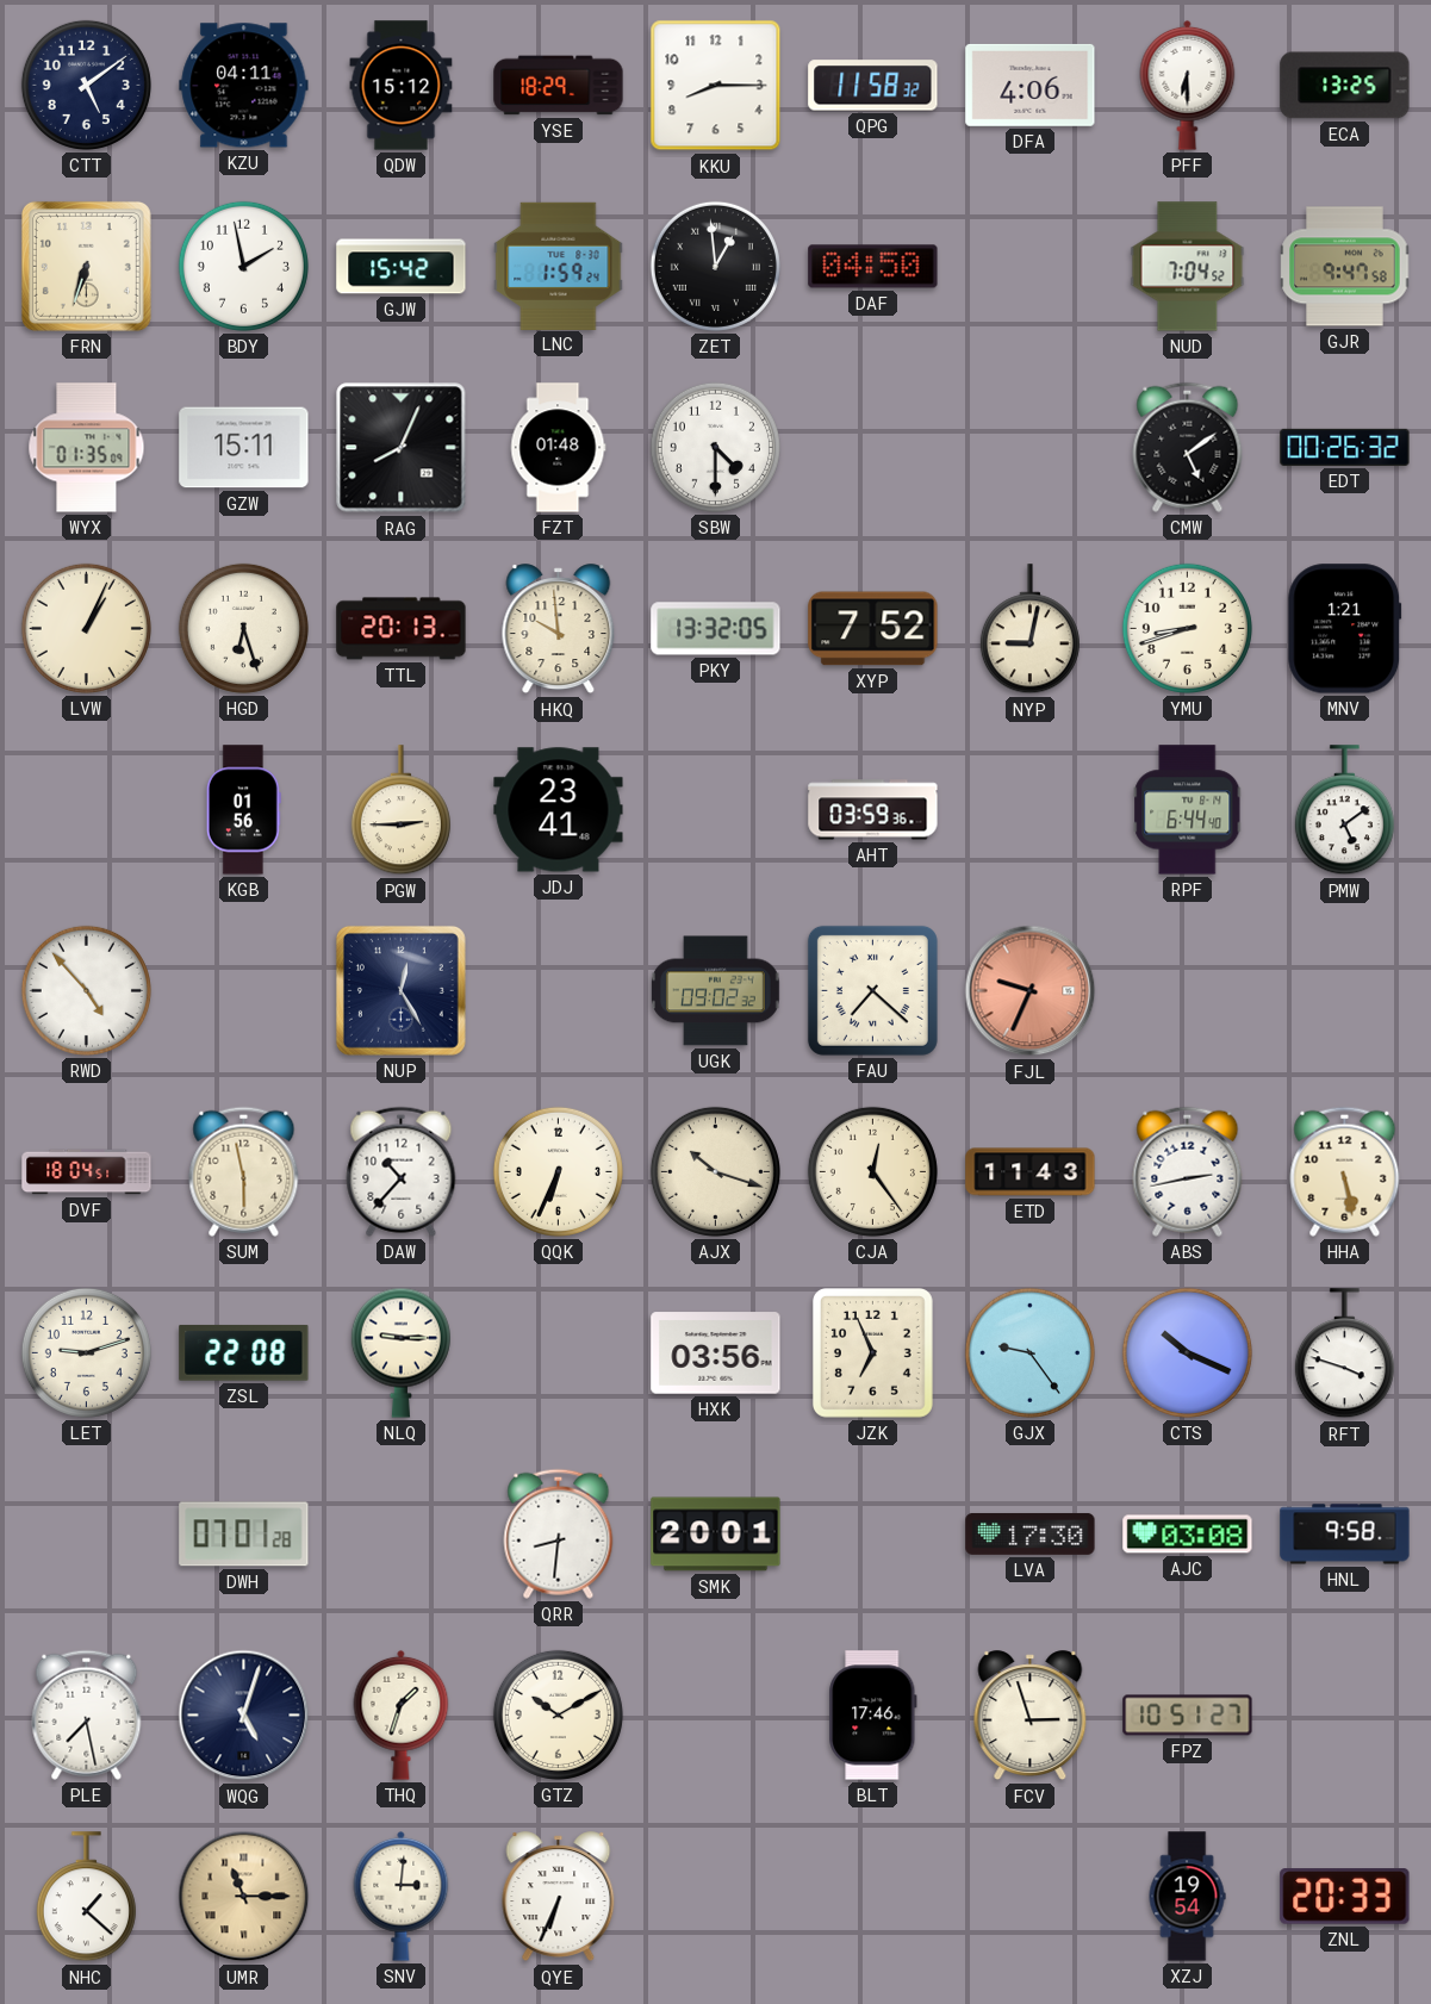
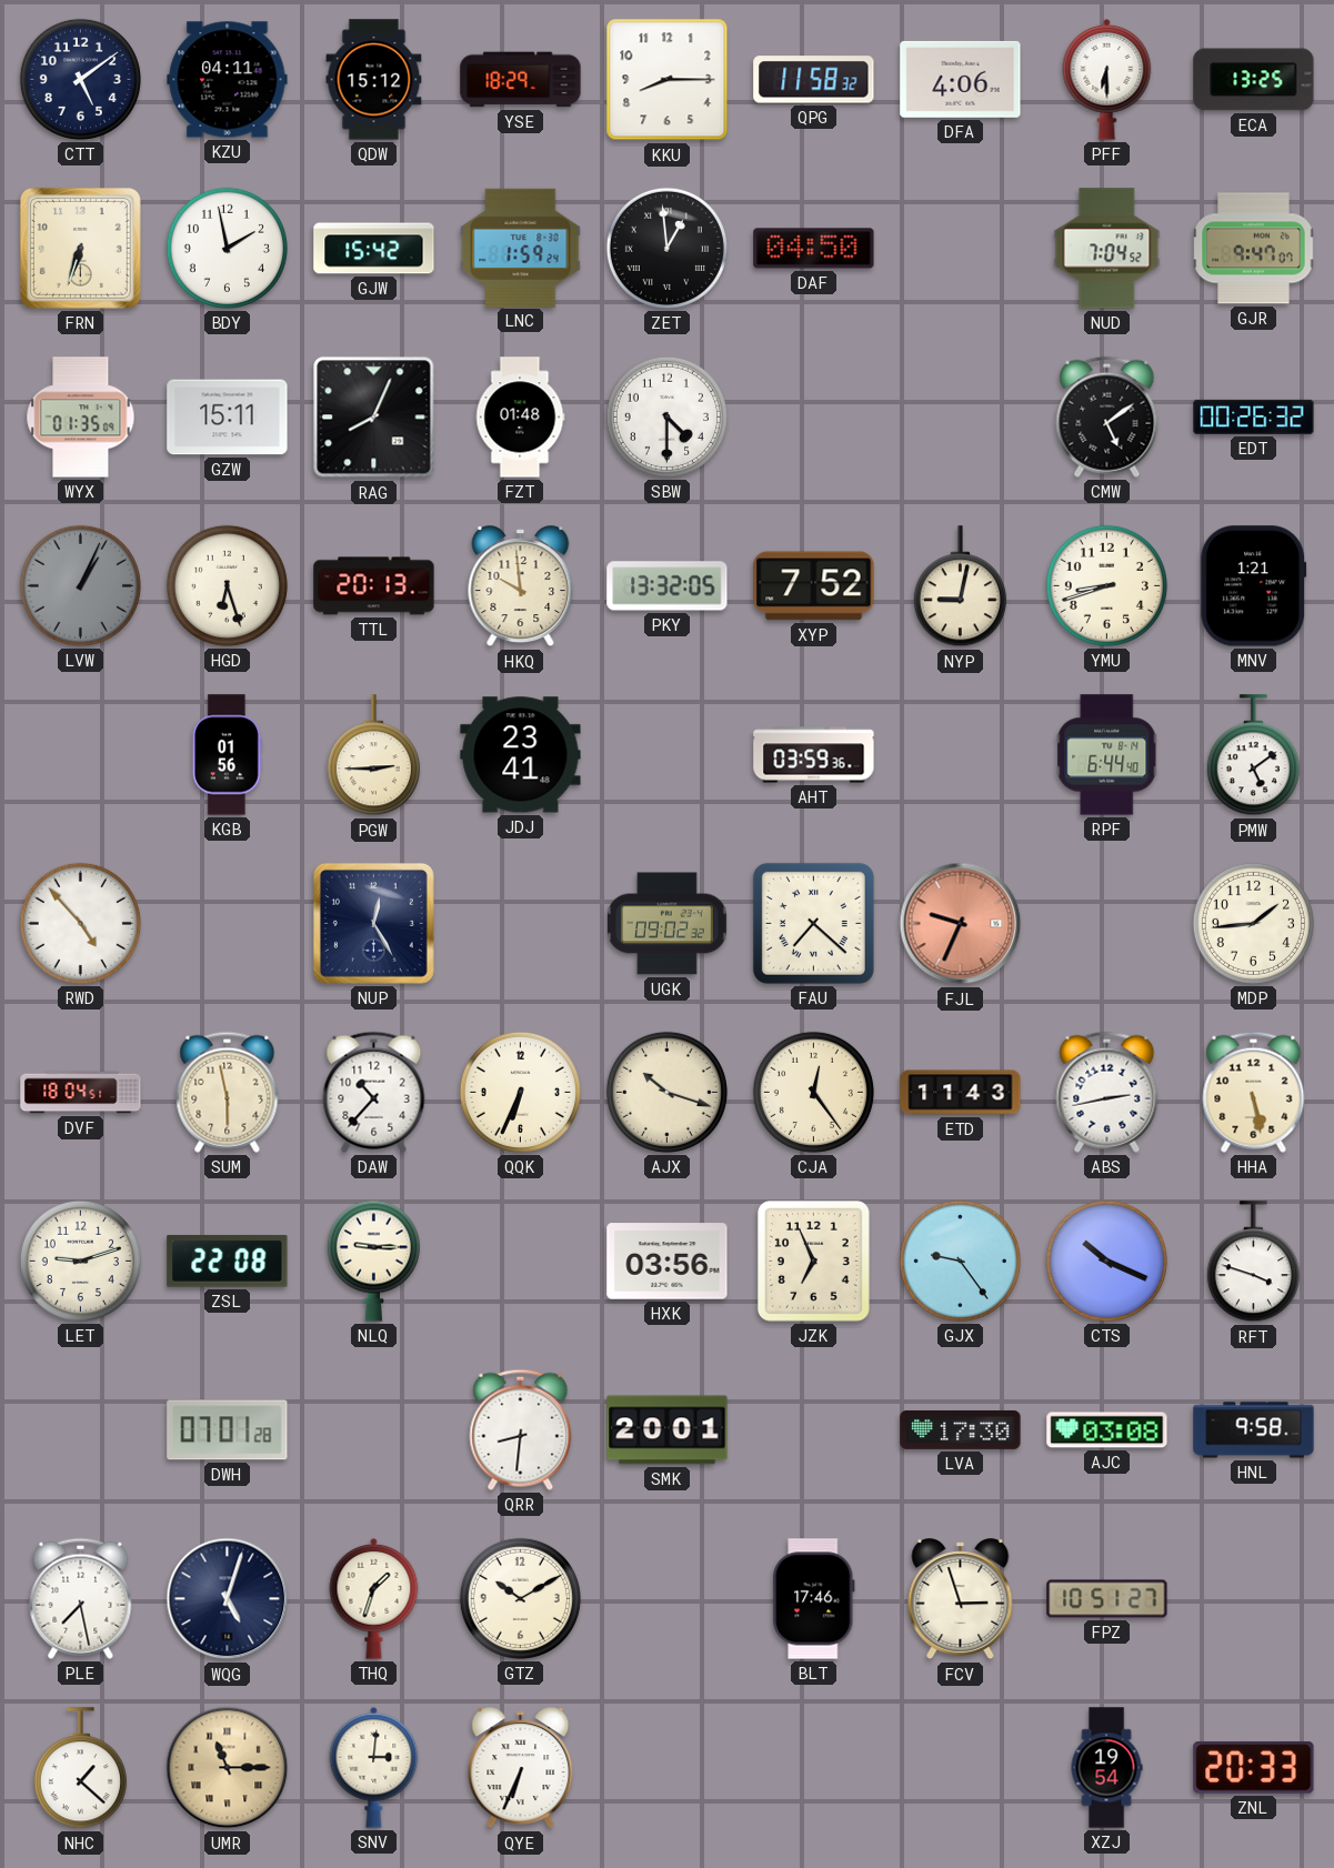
GJR: 9:47:58 -> 9:47:07
LVW dial: cream -> grey
MDP: none -> 1:44
